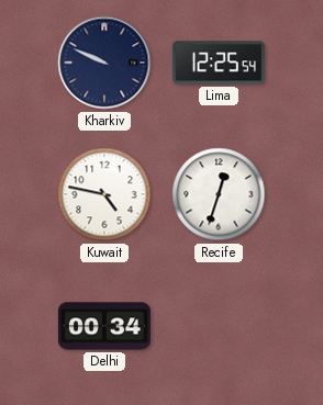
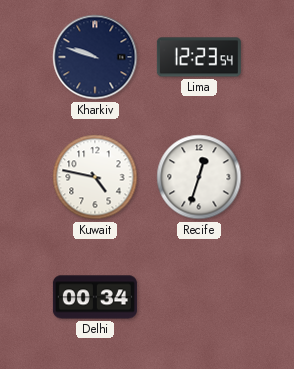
Kharkiv: 9:49 -> 9:48
Lima: 12:25 -> 12:23
